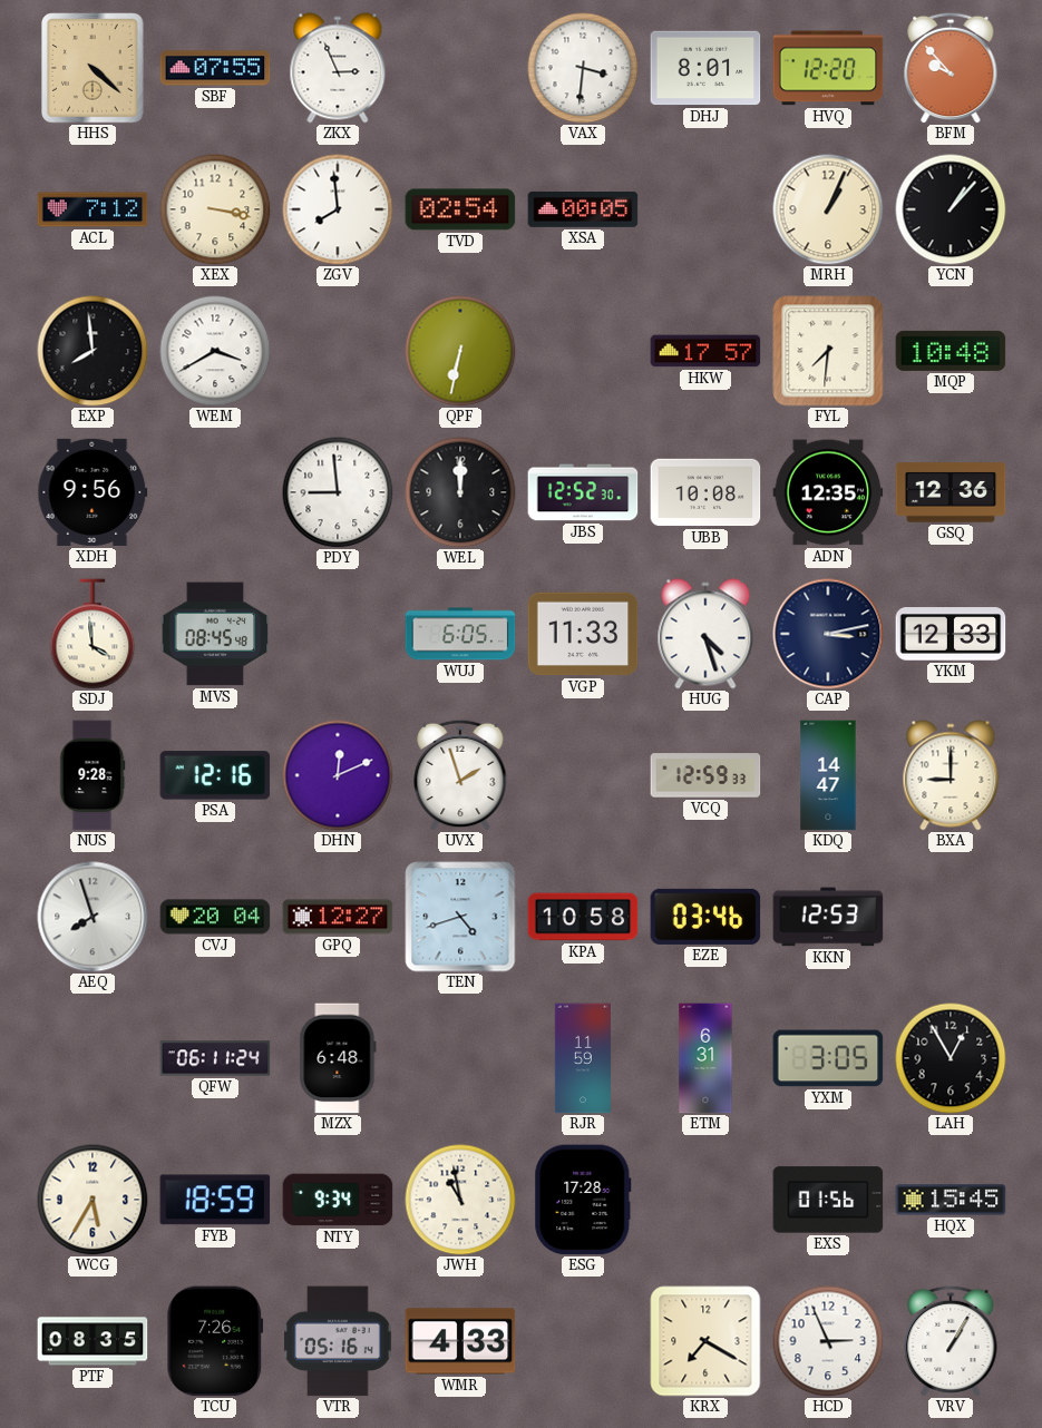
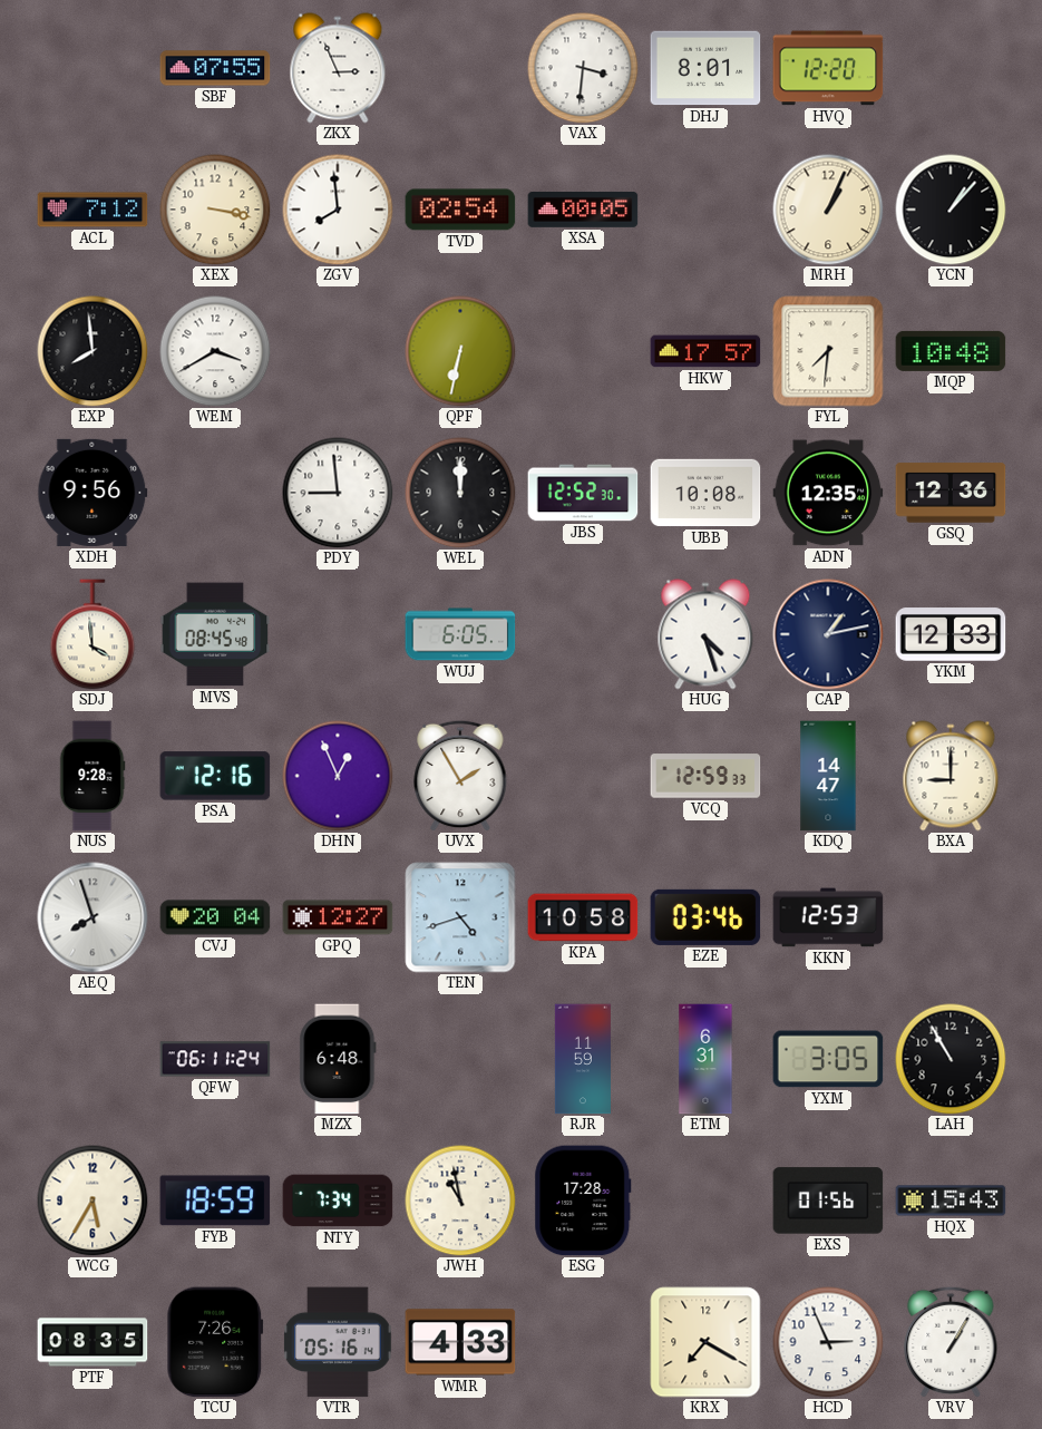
HHS: 4:22 -> none
BFM: 9:53 -> none
VGP: 11:33 -> none
CAP: 3:13 -> 1:13
DHN: 12:11 -> 12:56
UVX: 1:57 -> 1:55
LAH: 12:55 -> 10:55
NTY: 9:34 -> 7:34
HQX: 15:45 -> 15:43
